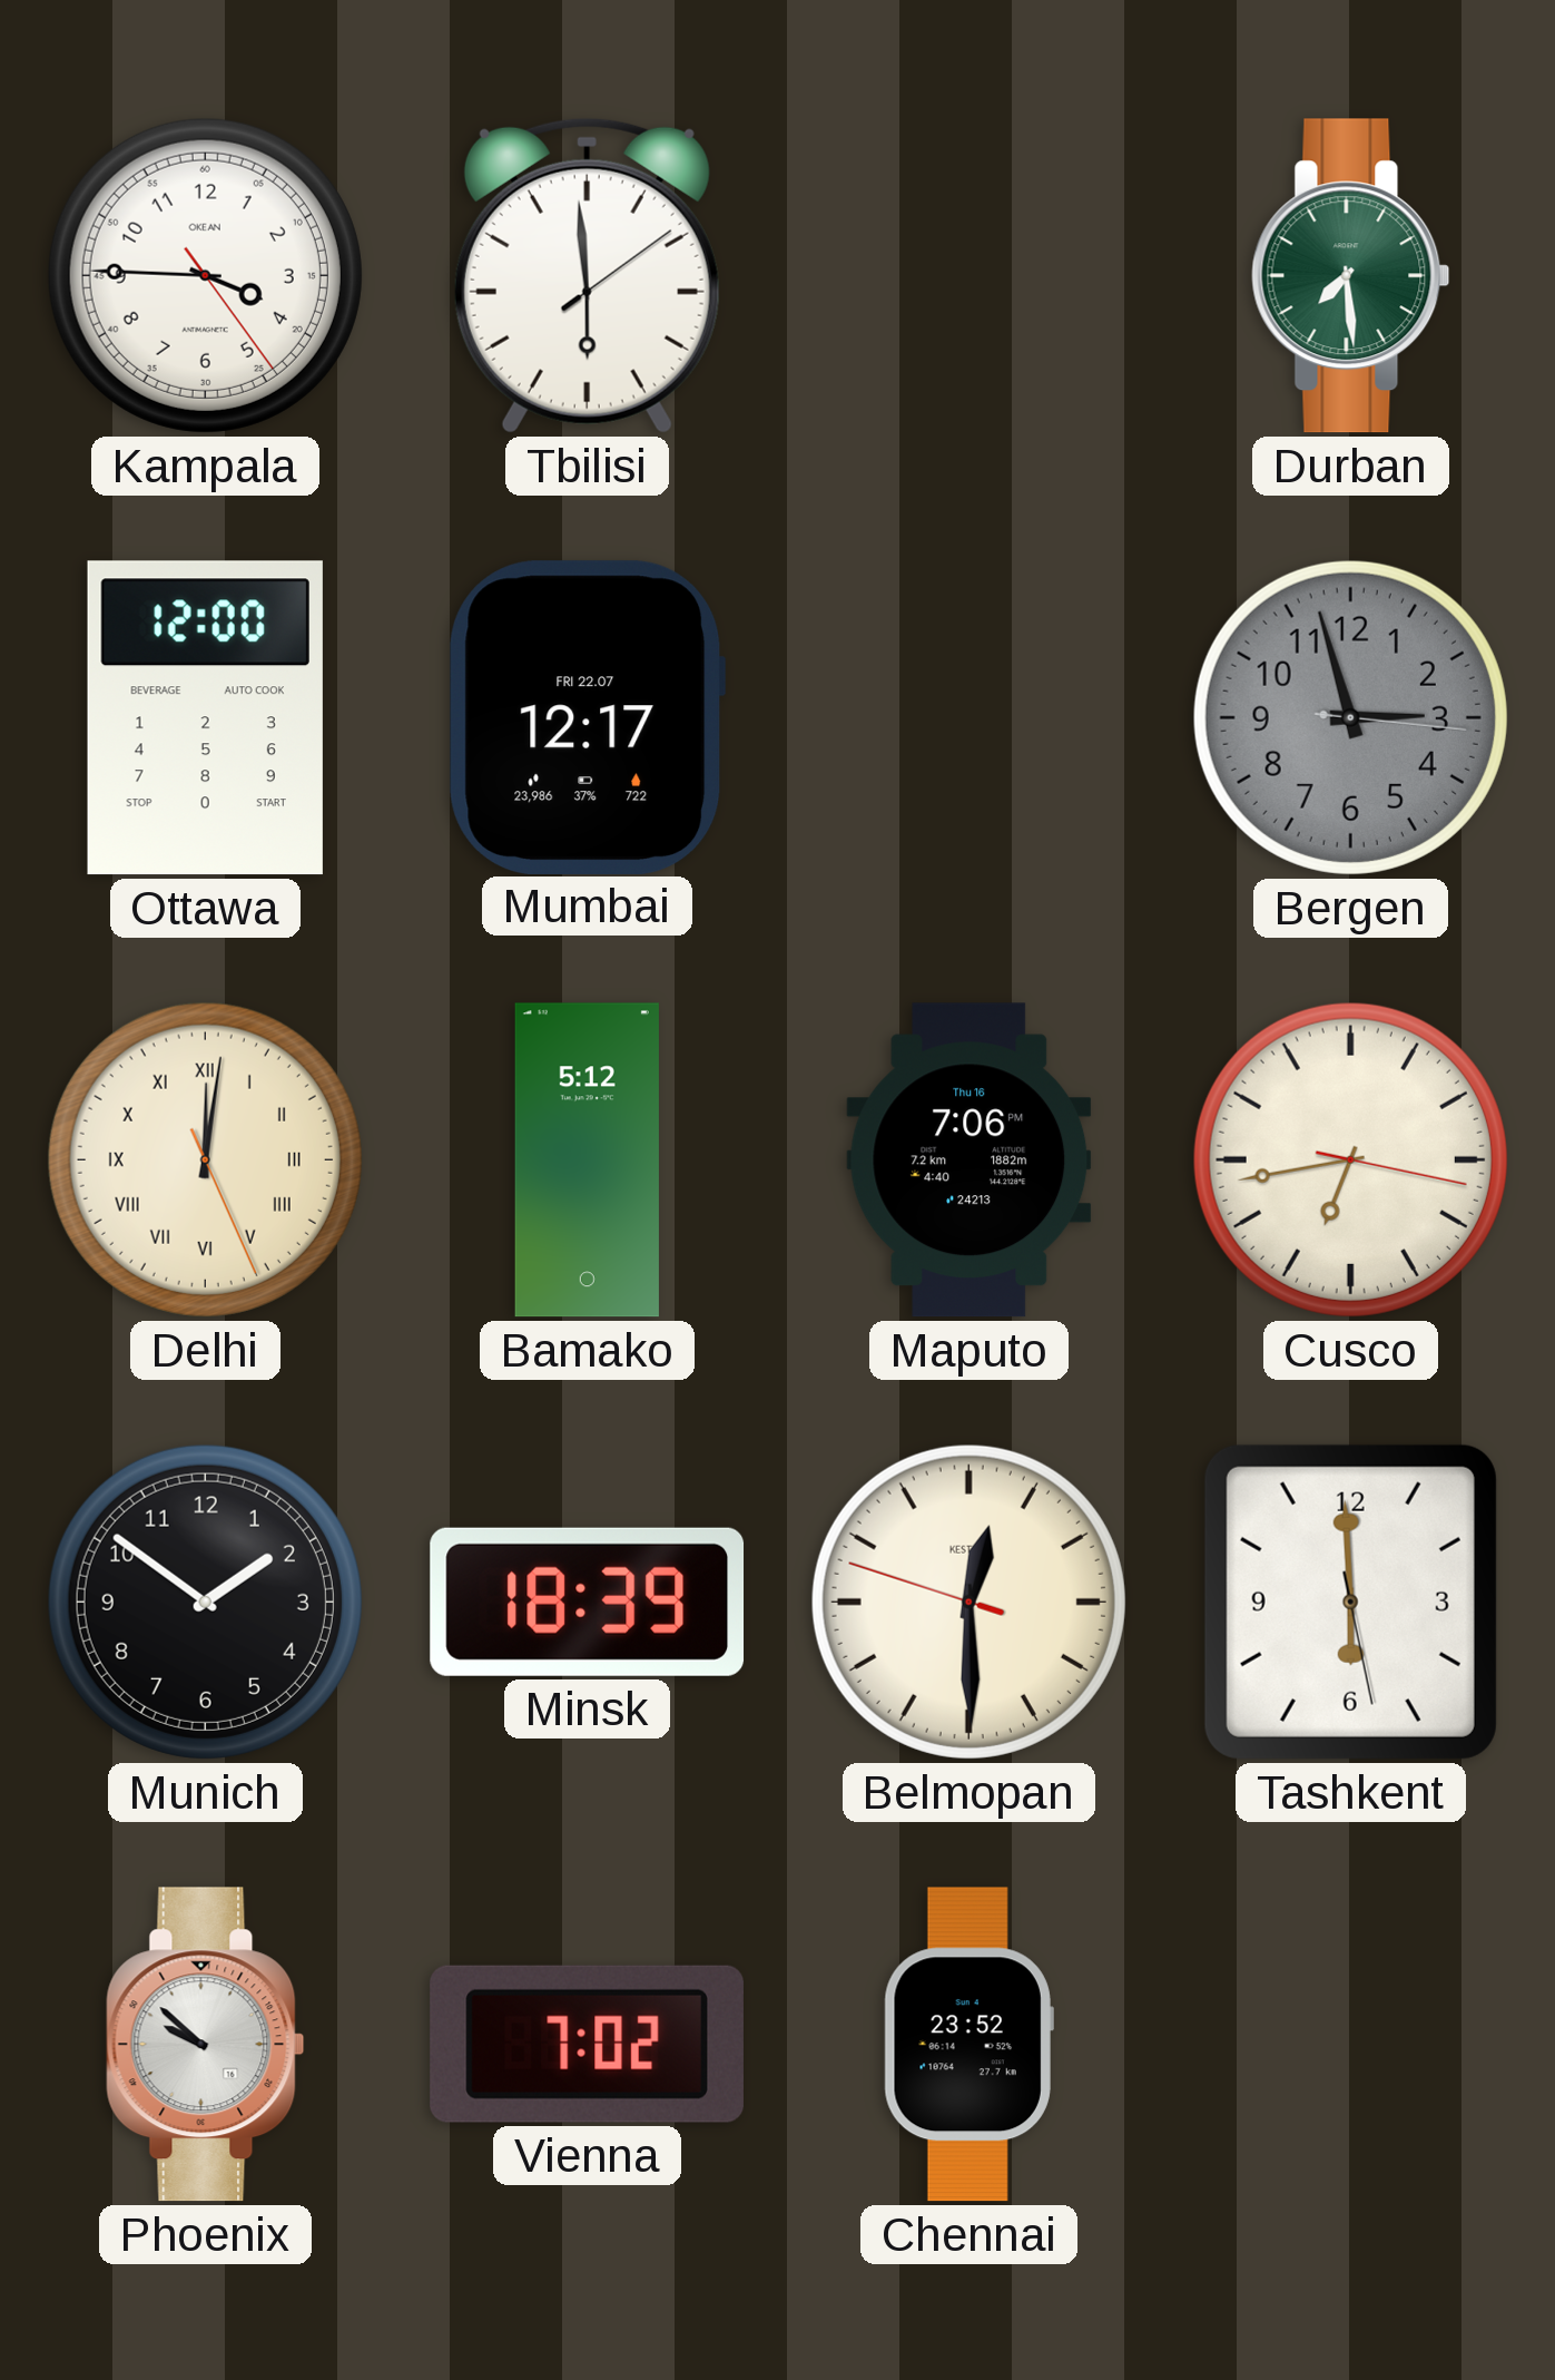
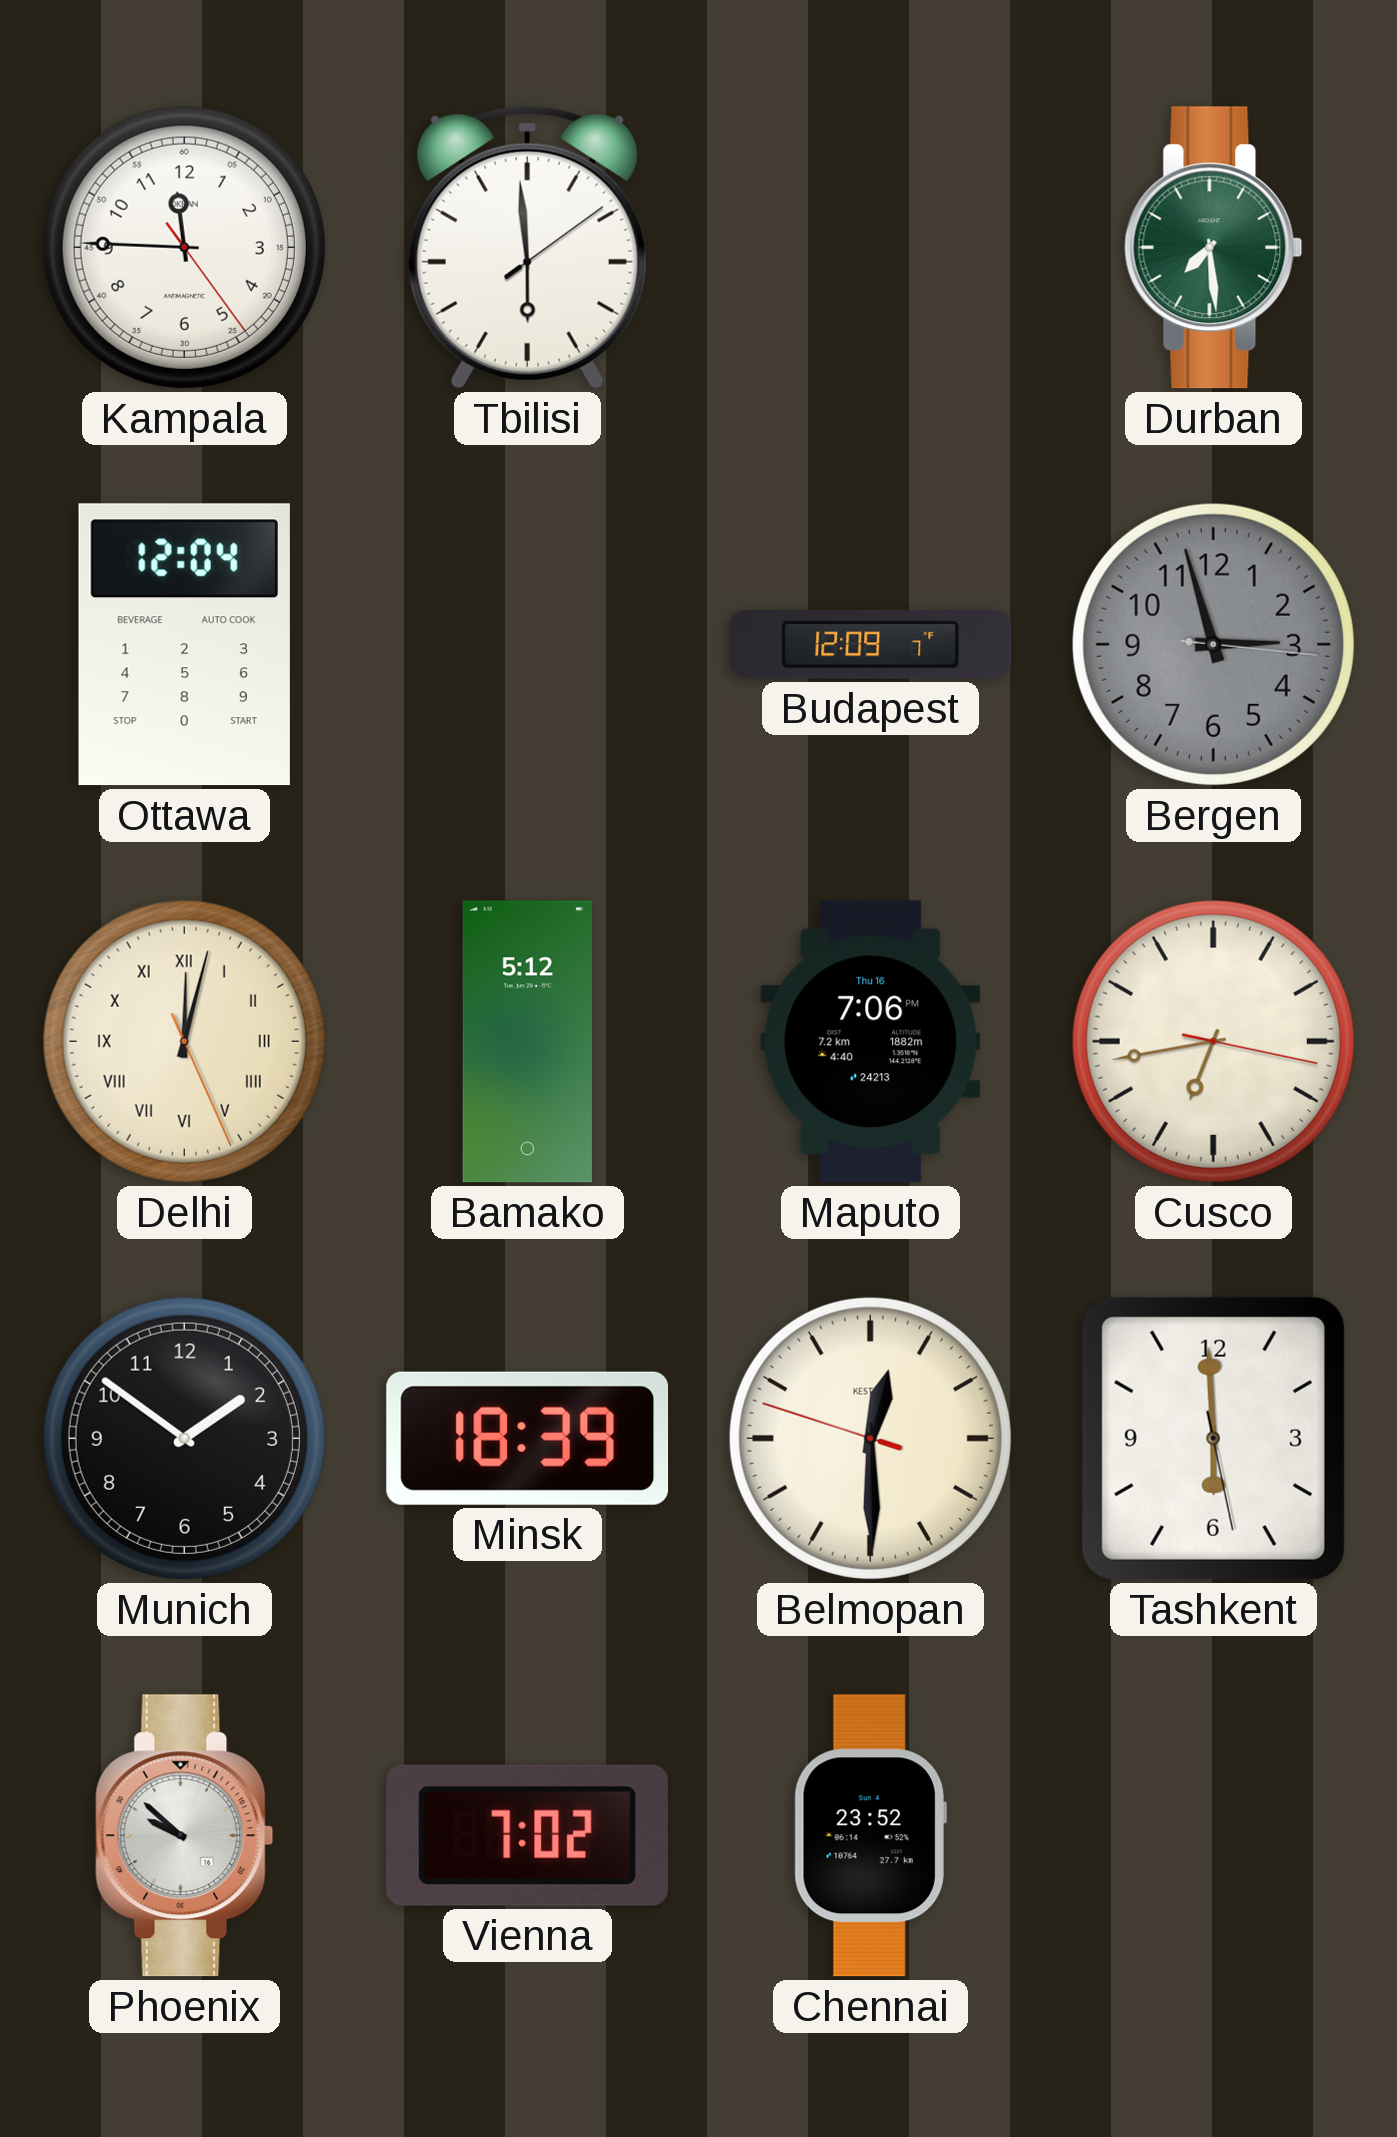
Kampala: 3:45 -> 11:45
Ottawa: 12:00 -> 12:04
Mumbai: 12:17 -> none
Budapest: none -> 12:09
Delhi: 12:01 -> 12:02
